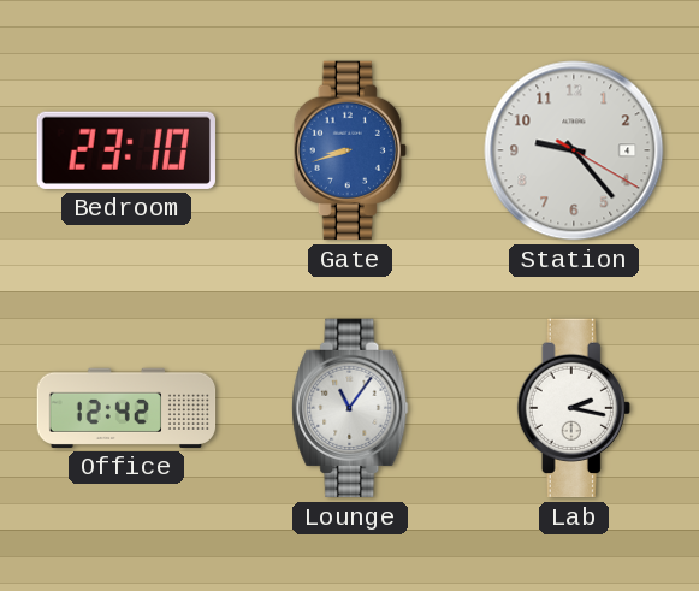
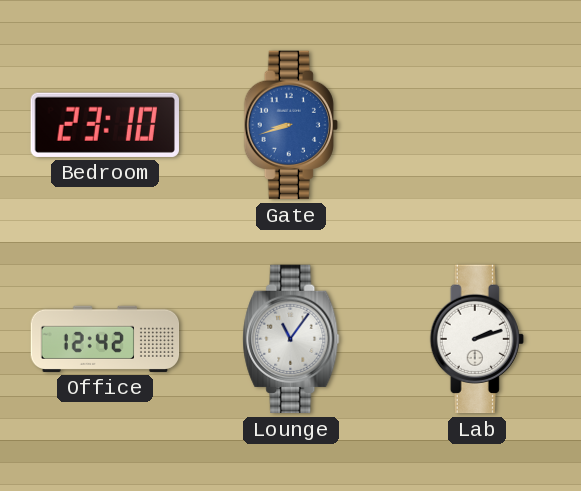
Station: 9:23 -> none
Lab: 2:17 -> 2:12
